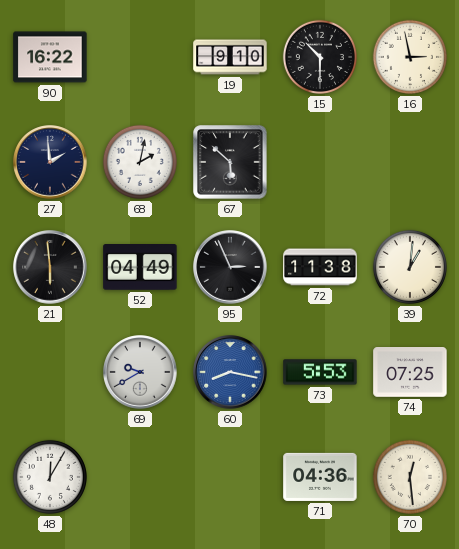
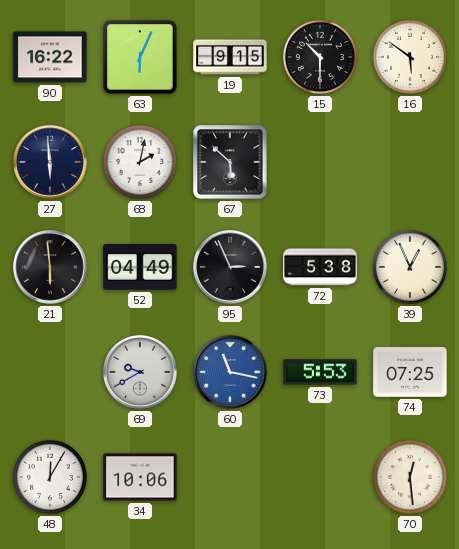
63: none -> 6:04
19: 9:10 -> 9:15
16: 2:58 -> 5:51
27: 1:59 -> 5:59
72: 11:38 -> 5:38
39: 1:01 -> 12:56
60: 8:17 -> 11:17
34: none -> 10:06
71: 04:36 -> none
